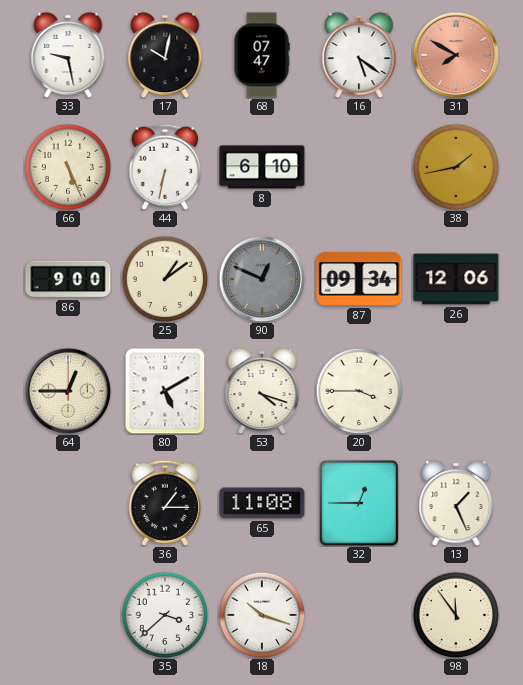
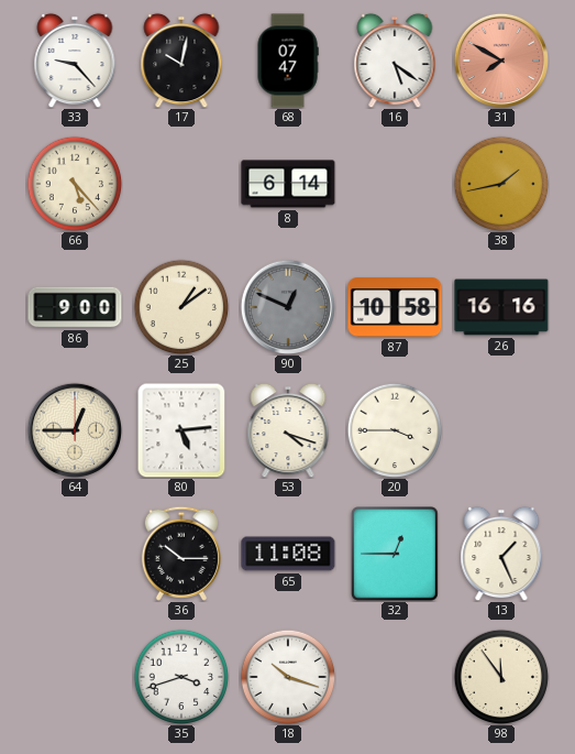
33: 9:28 -> 9:23
66: 5:26 -> 5:23
44: 6:32 -> none
8: 6:10 -> 6:14
87: 09:34 -> 10:58
26: 12:06 -> 16:16
80: 5:10 -> 5:14
36: 1:15 -> 10:15
35: 3:38 -> 3:42
